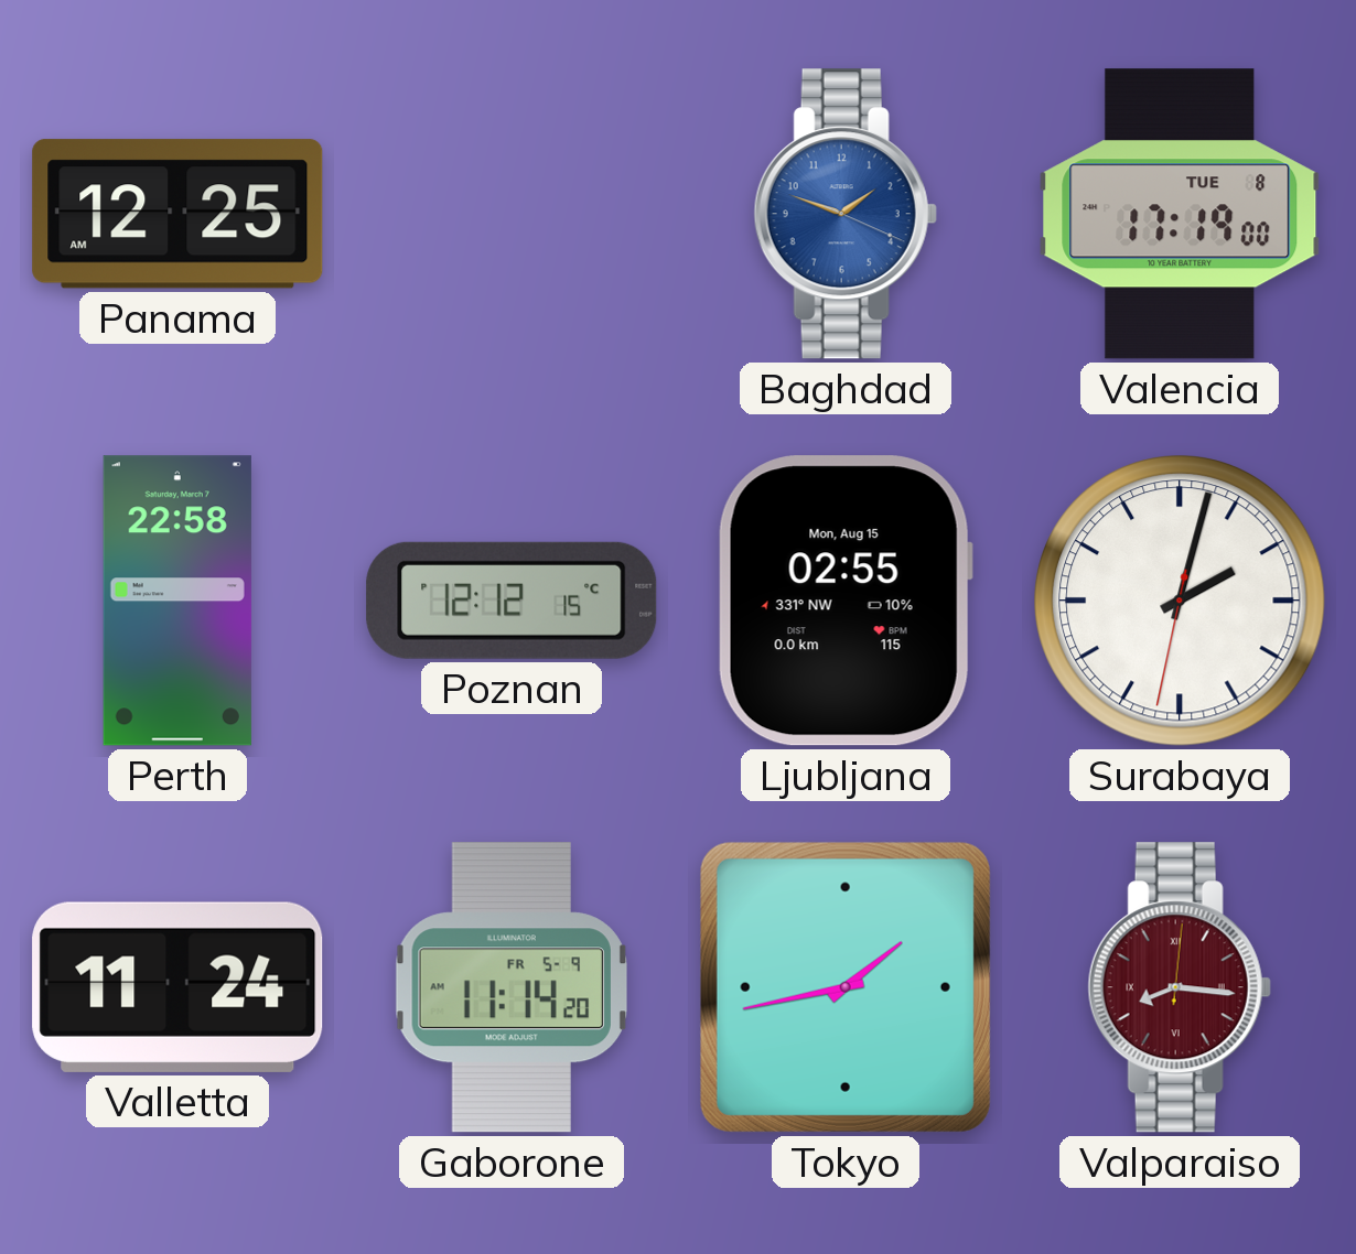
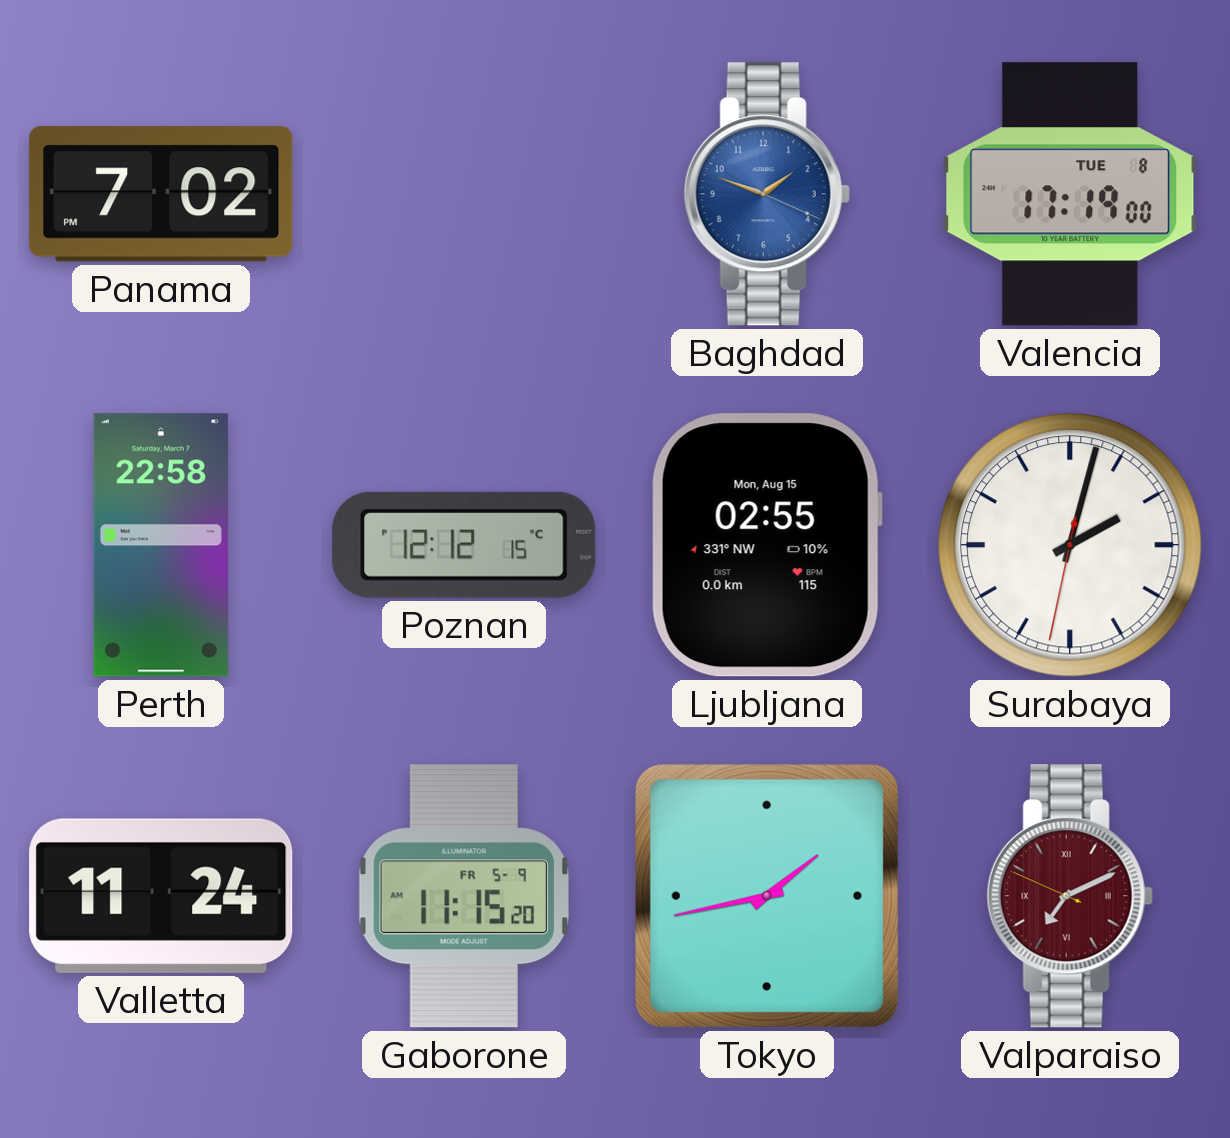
Panama: 12:25 -> 7:02
Gaborone: 11:14 -> 11:15
Valparaiso: 8:16 -> 7:10
